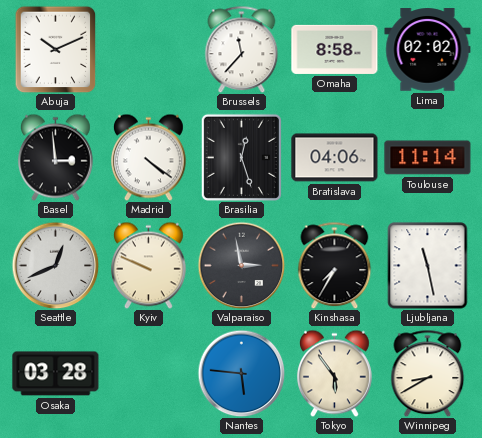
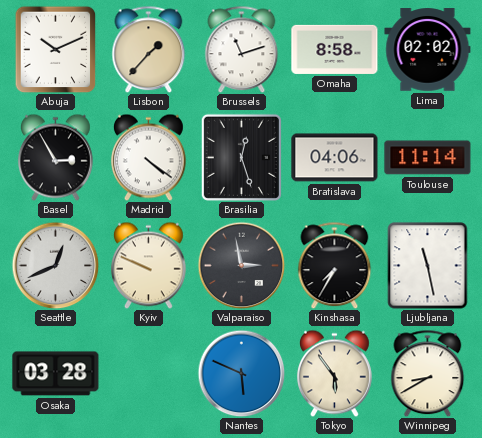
Lisbon: none -> 1:37
Brussels: 11:37 -> 11:12
Basel: 2:59 -> 2:55
Nantes: 5:46 -> 5:49
